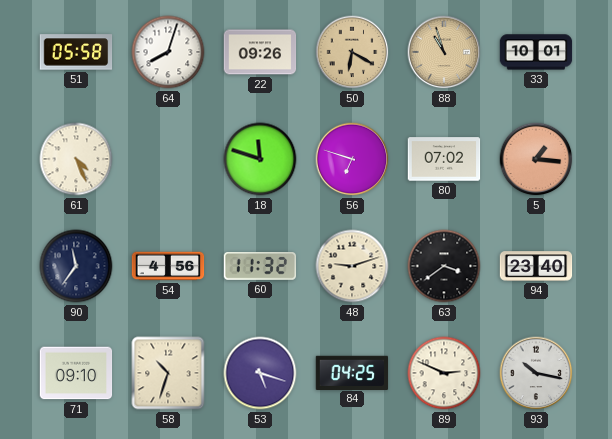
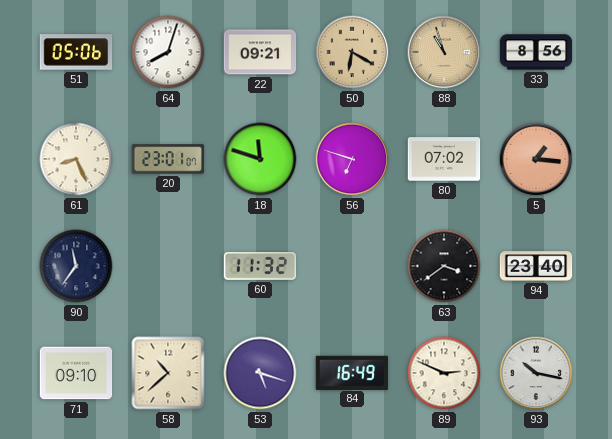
51: 05:58 -> 05:06
22: 09:26 -> 09:21
33: 10:01 -> 8:56
61: 4:26 -> 8:26
20: none -> 23:01
54: 4:56 -> none
48: 9:12 -> none
58: 10:33 -> 10:38
84: 04:25 -> 16:49
